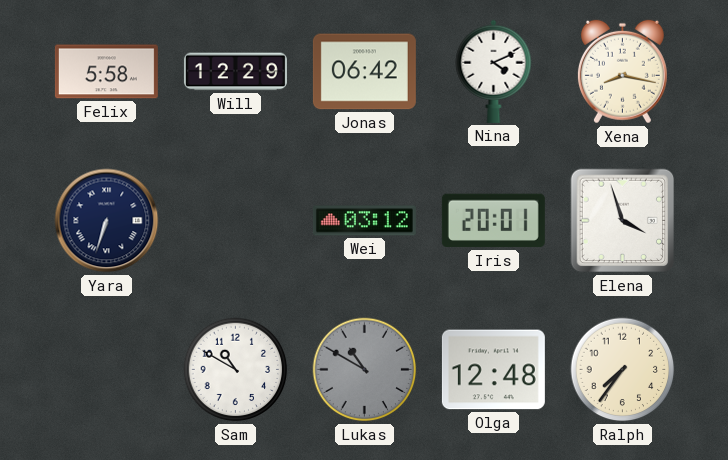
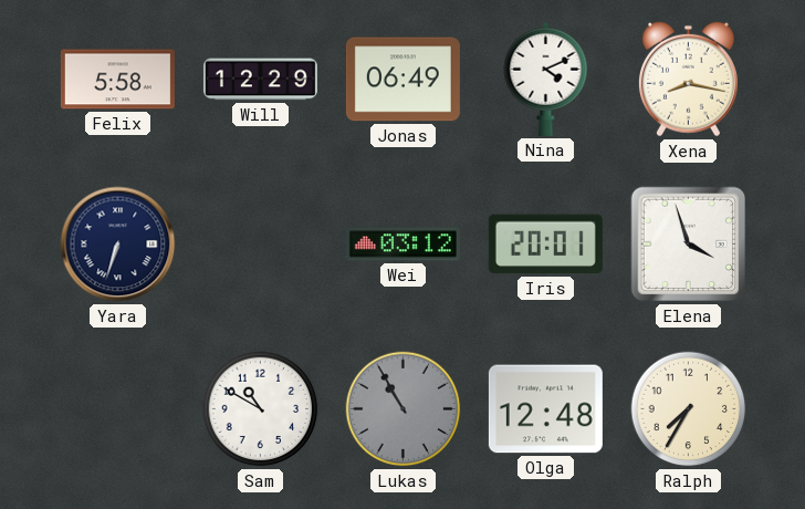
Jonas: 06:42 -> 06:49
Lukas: 10:50 -> 10:55
Ralph: 7:36 -> 7:35
